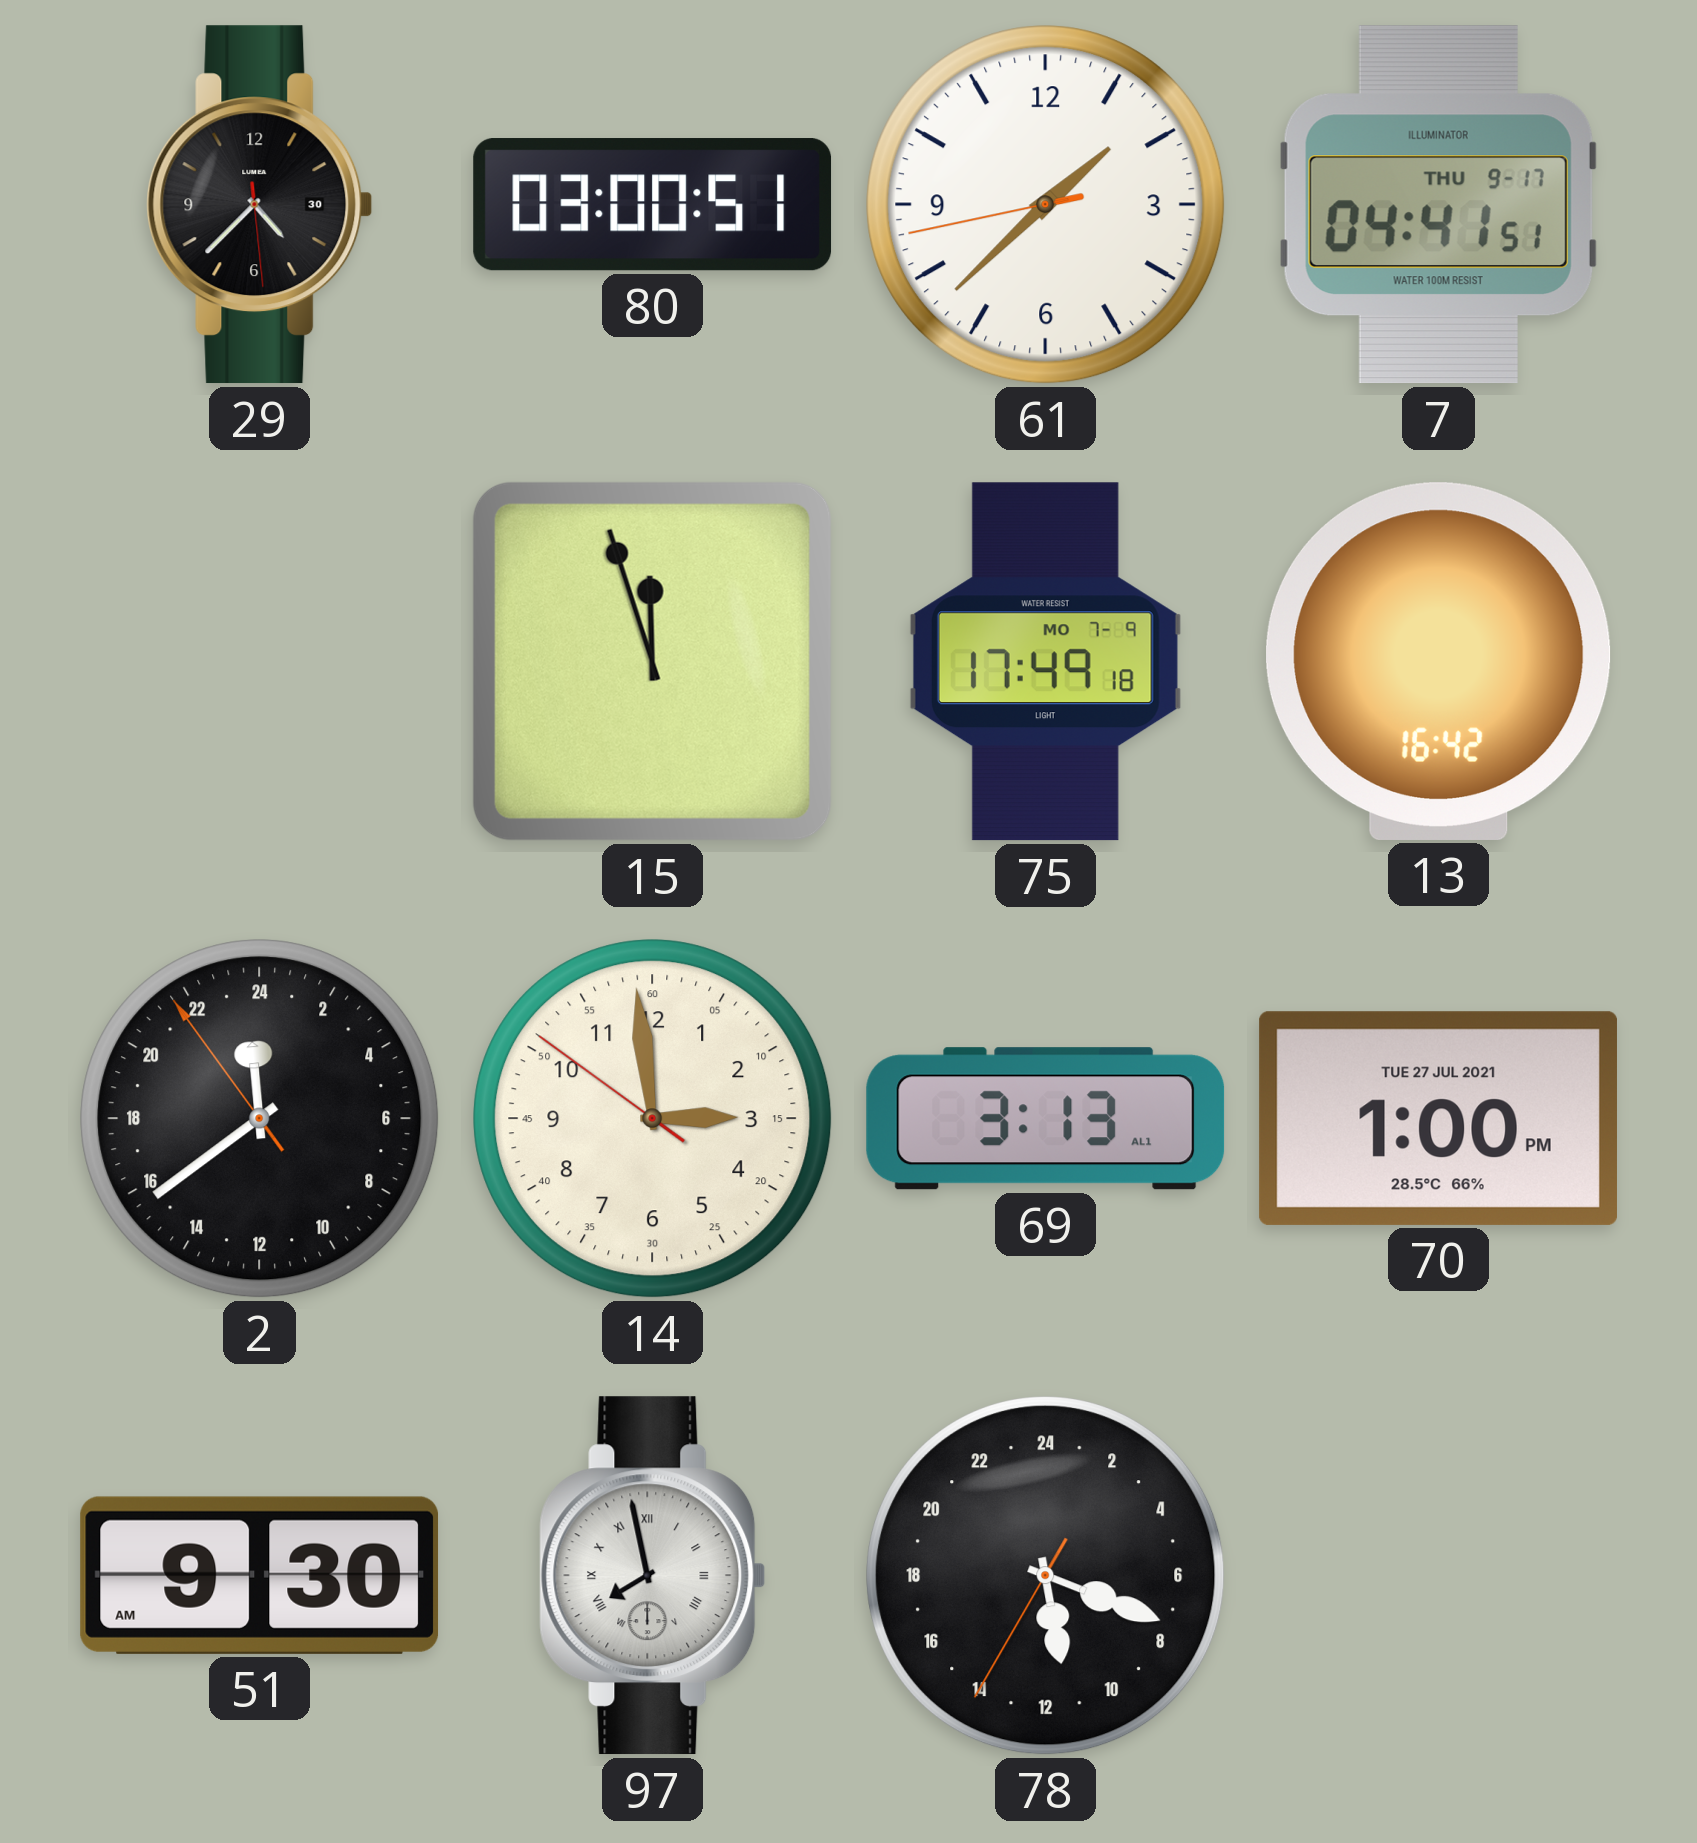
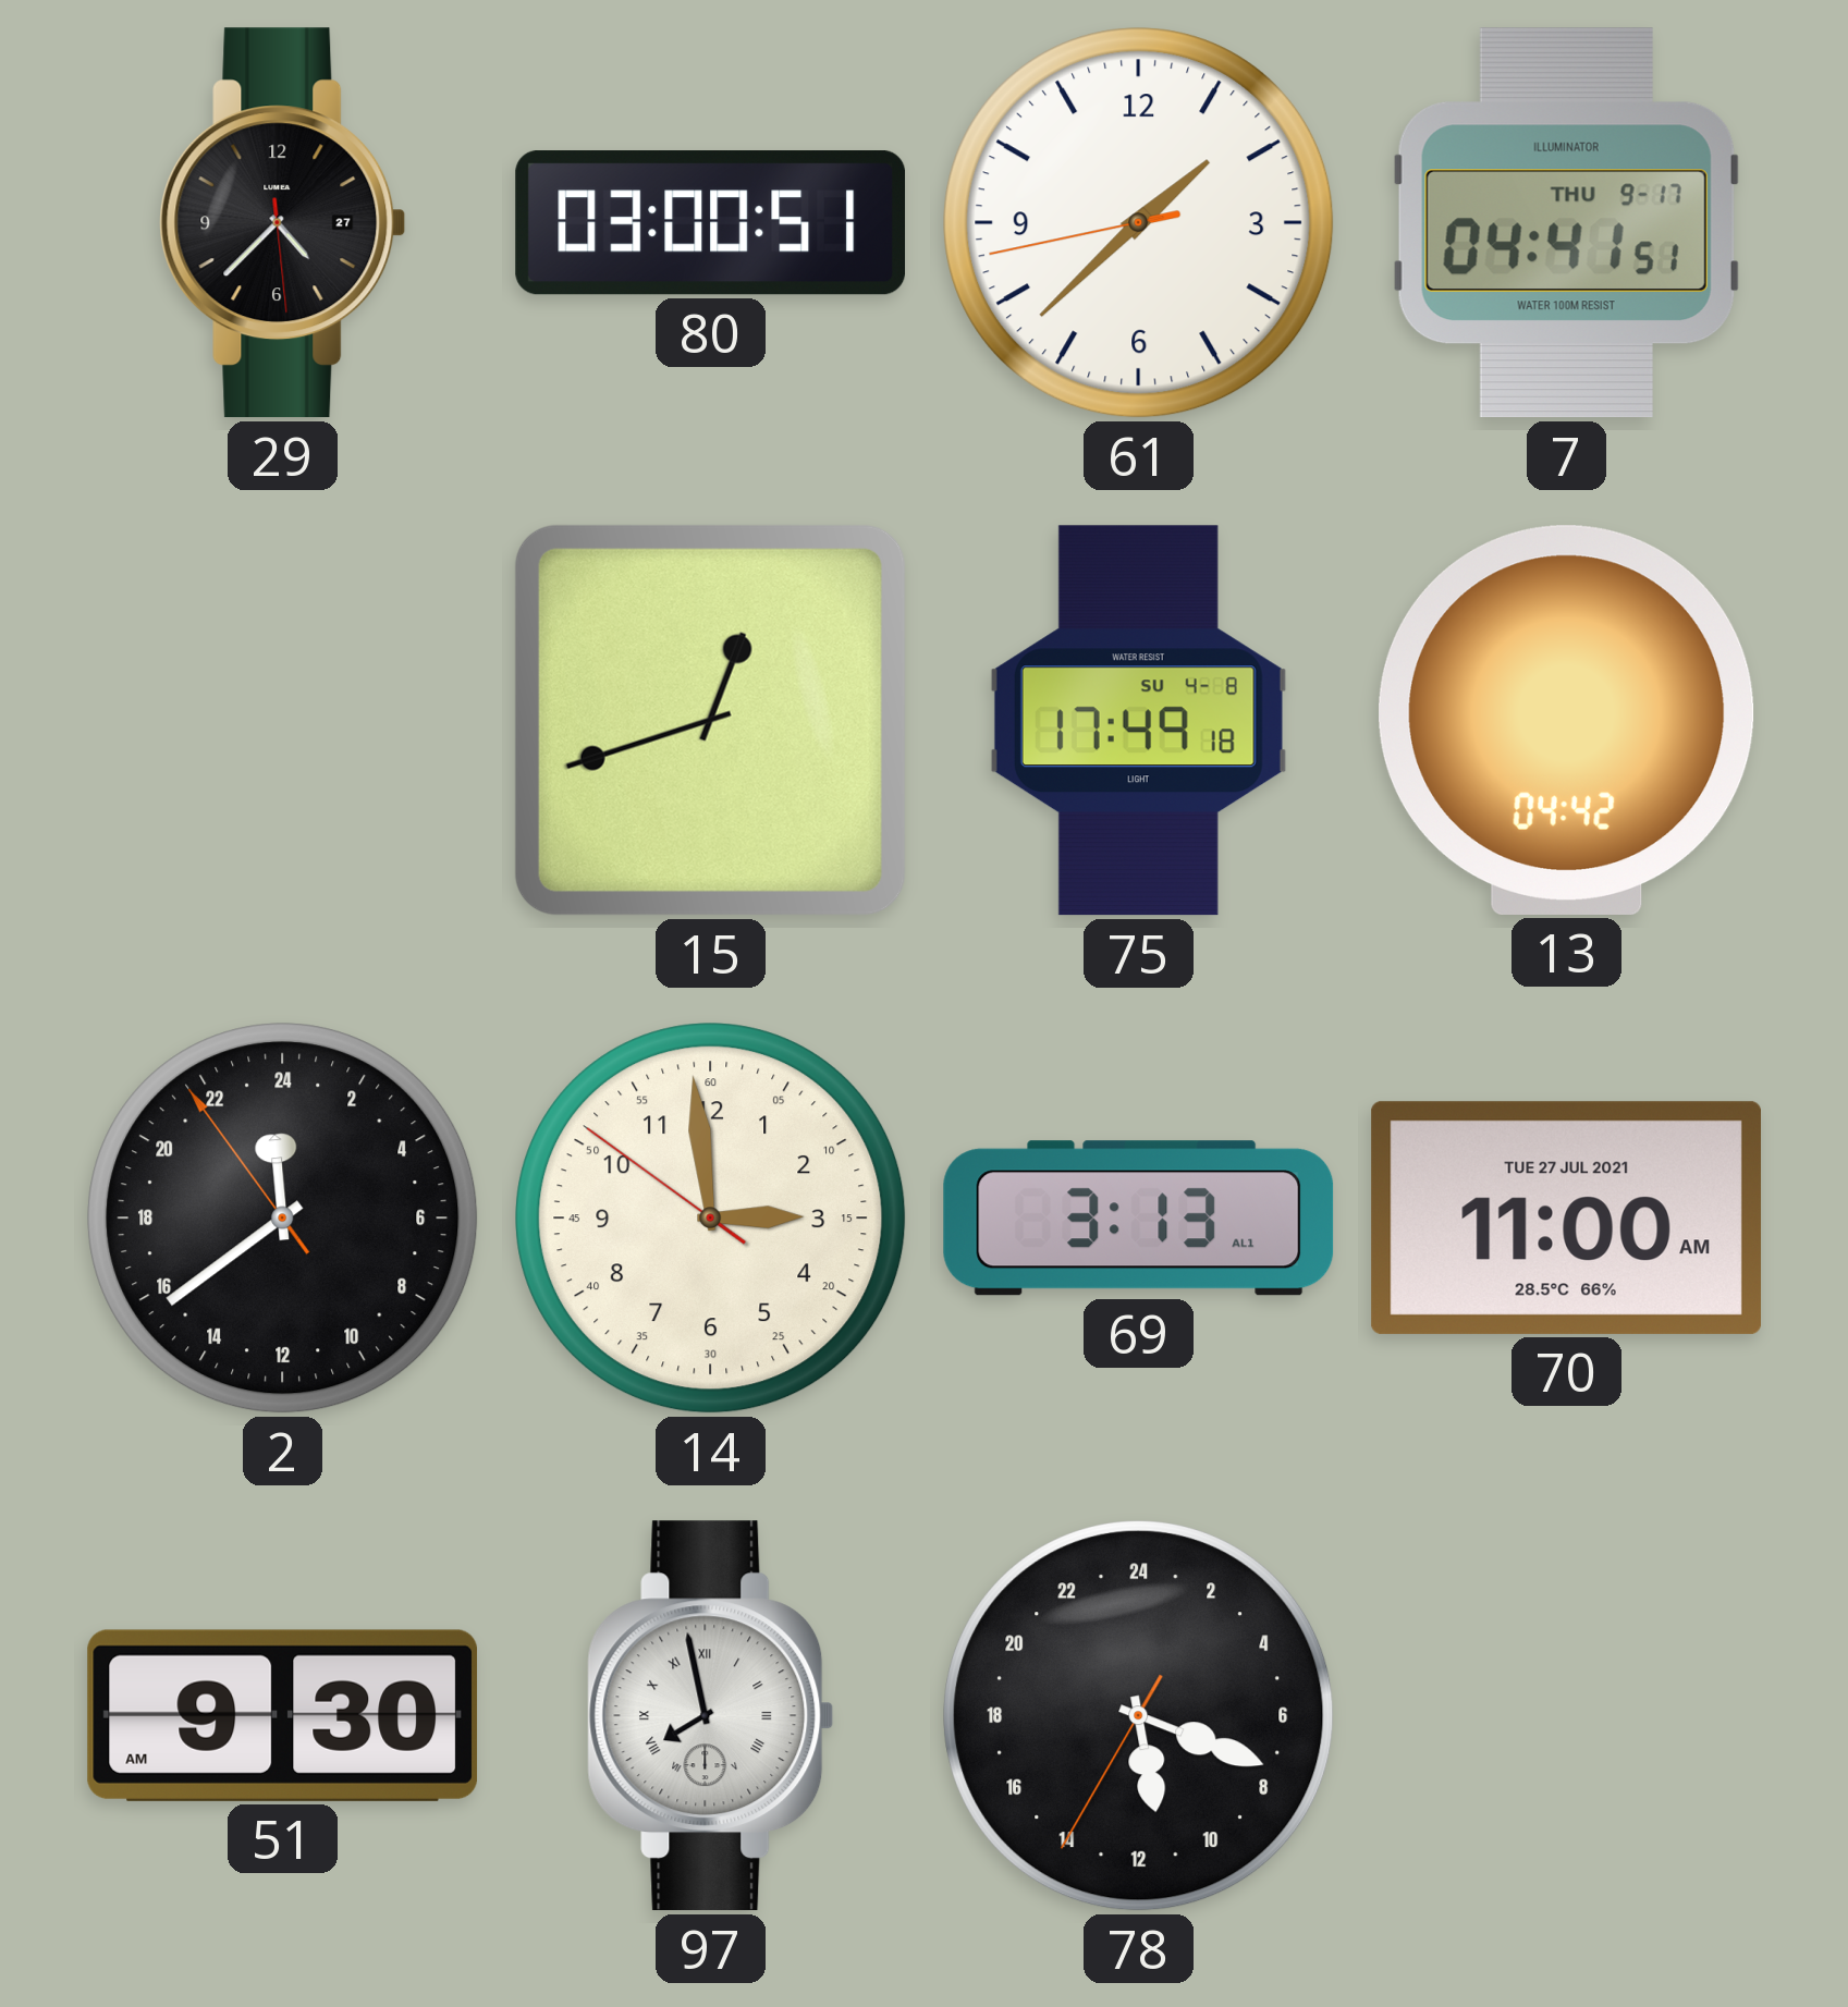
29 date: 30 -> 27
15: 11:57 -> 12:42
75 date: MO 7-9 -> SU 4-8
13: 16:42 -> 04:42
70: 1:00 -> 11:00
